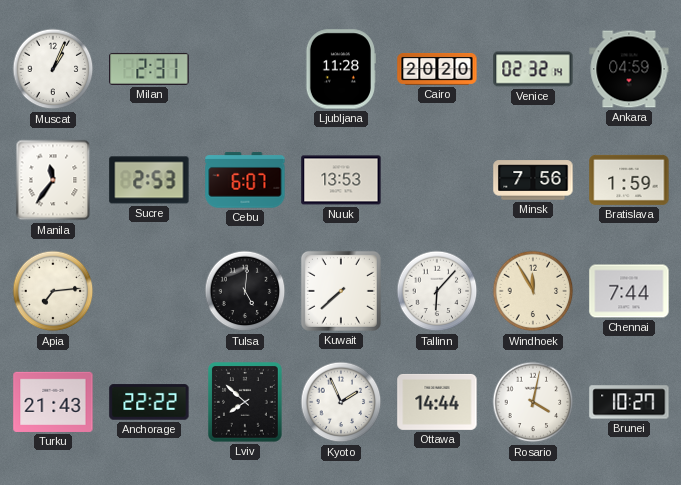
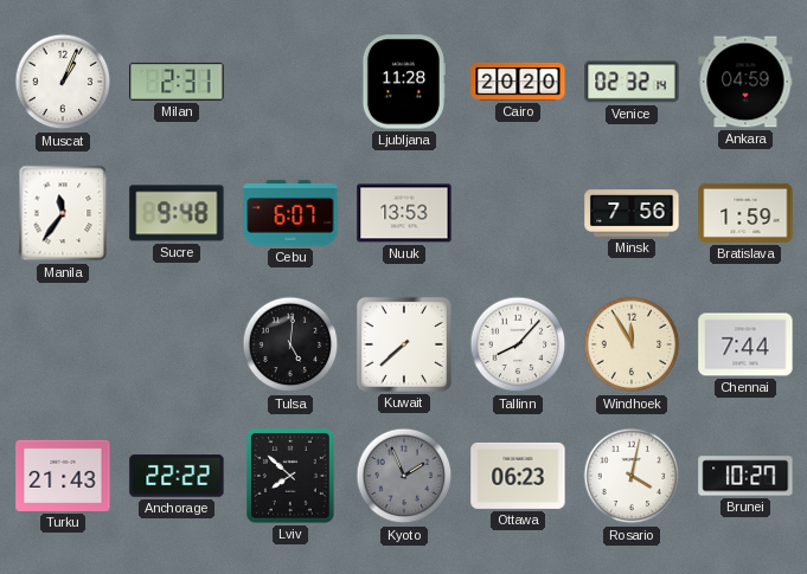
Sucre: 2:53 -> 9:48
Apia: 7:14 -> none
Tallinn: 6:07 -> 8:07
Kyoto dial: white -> grey
Ottawa: 14:44 -> 06:23
